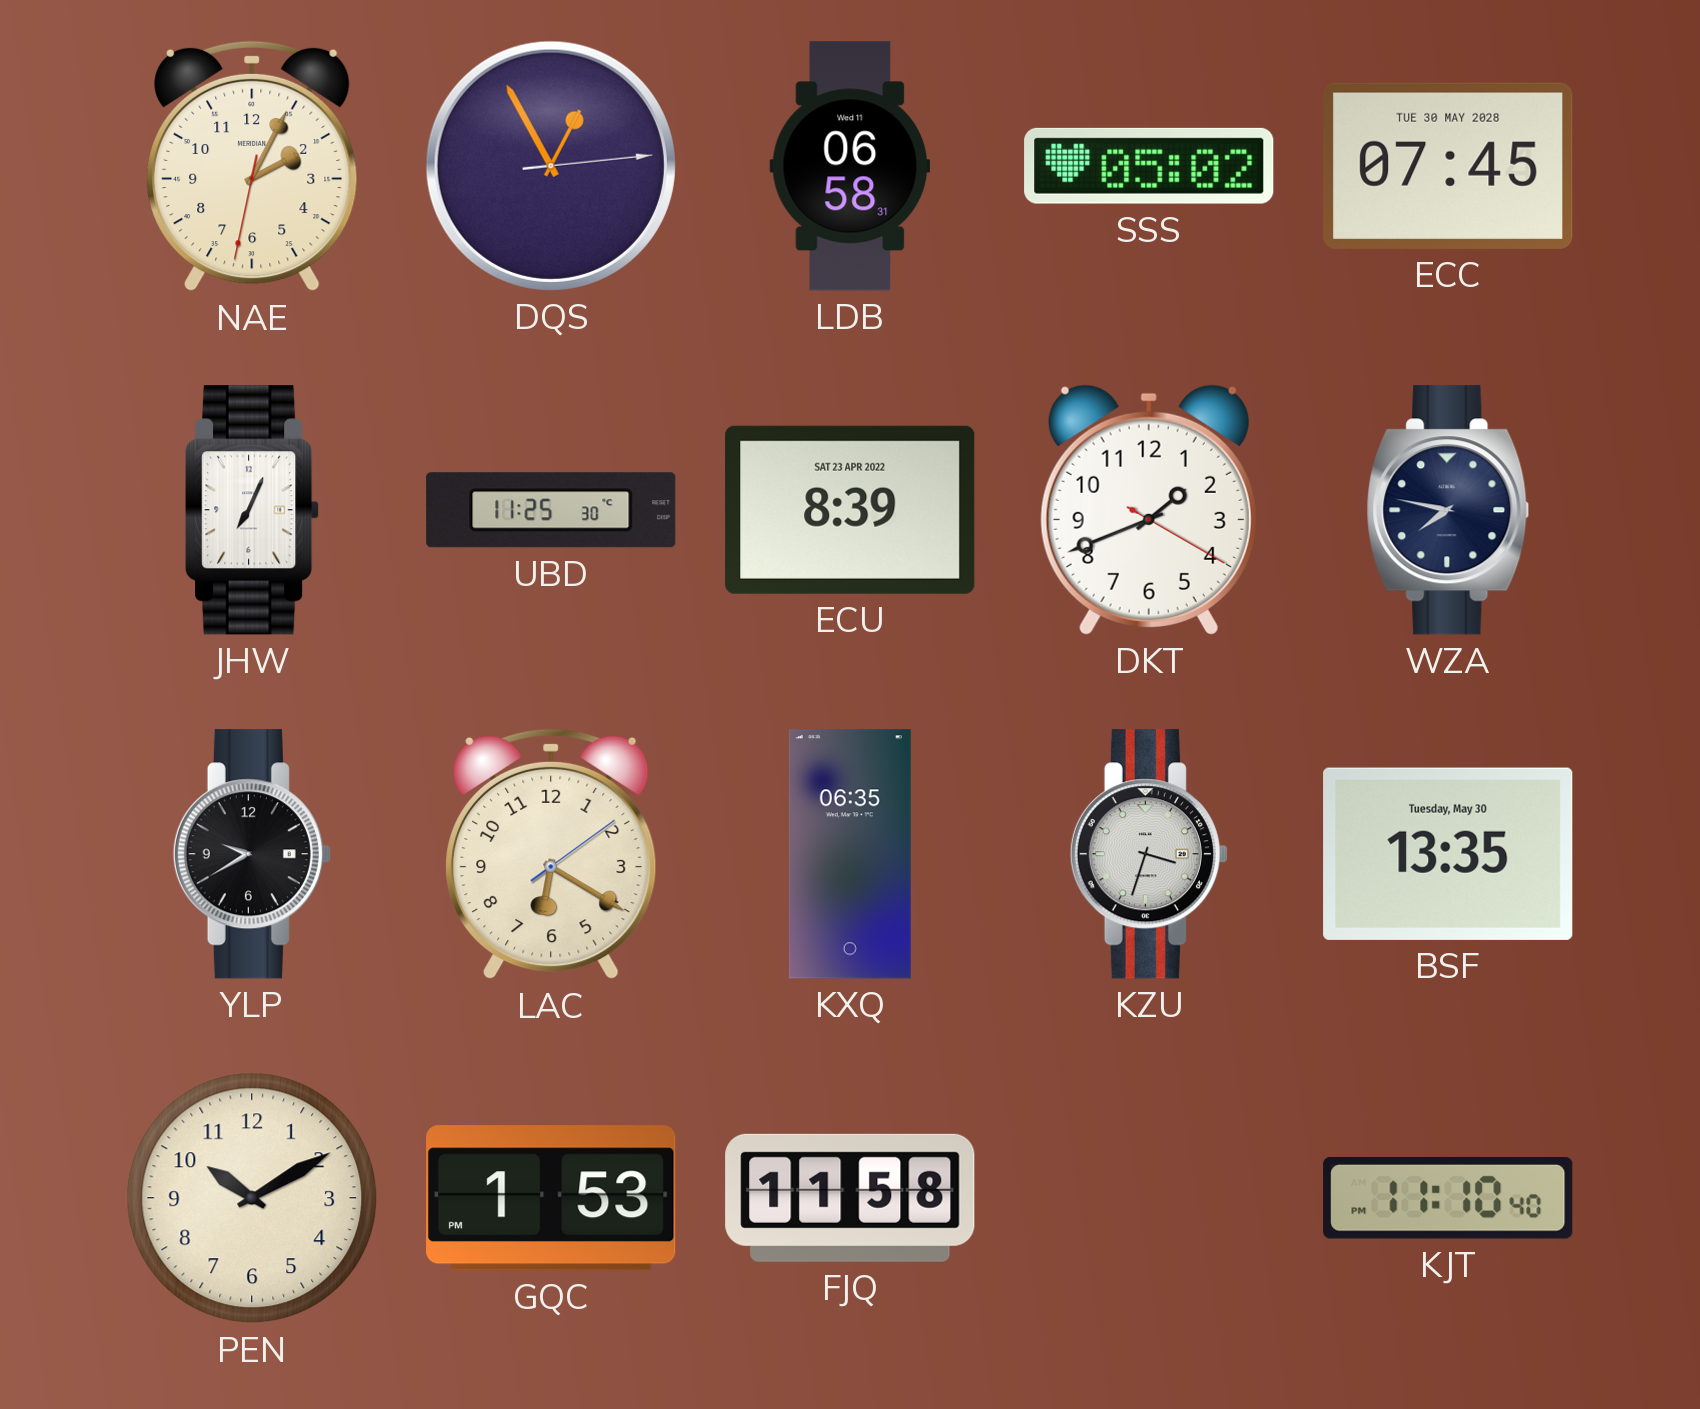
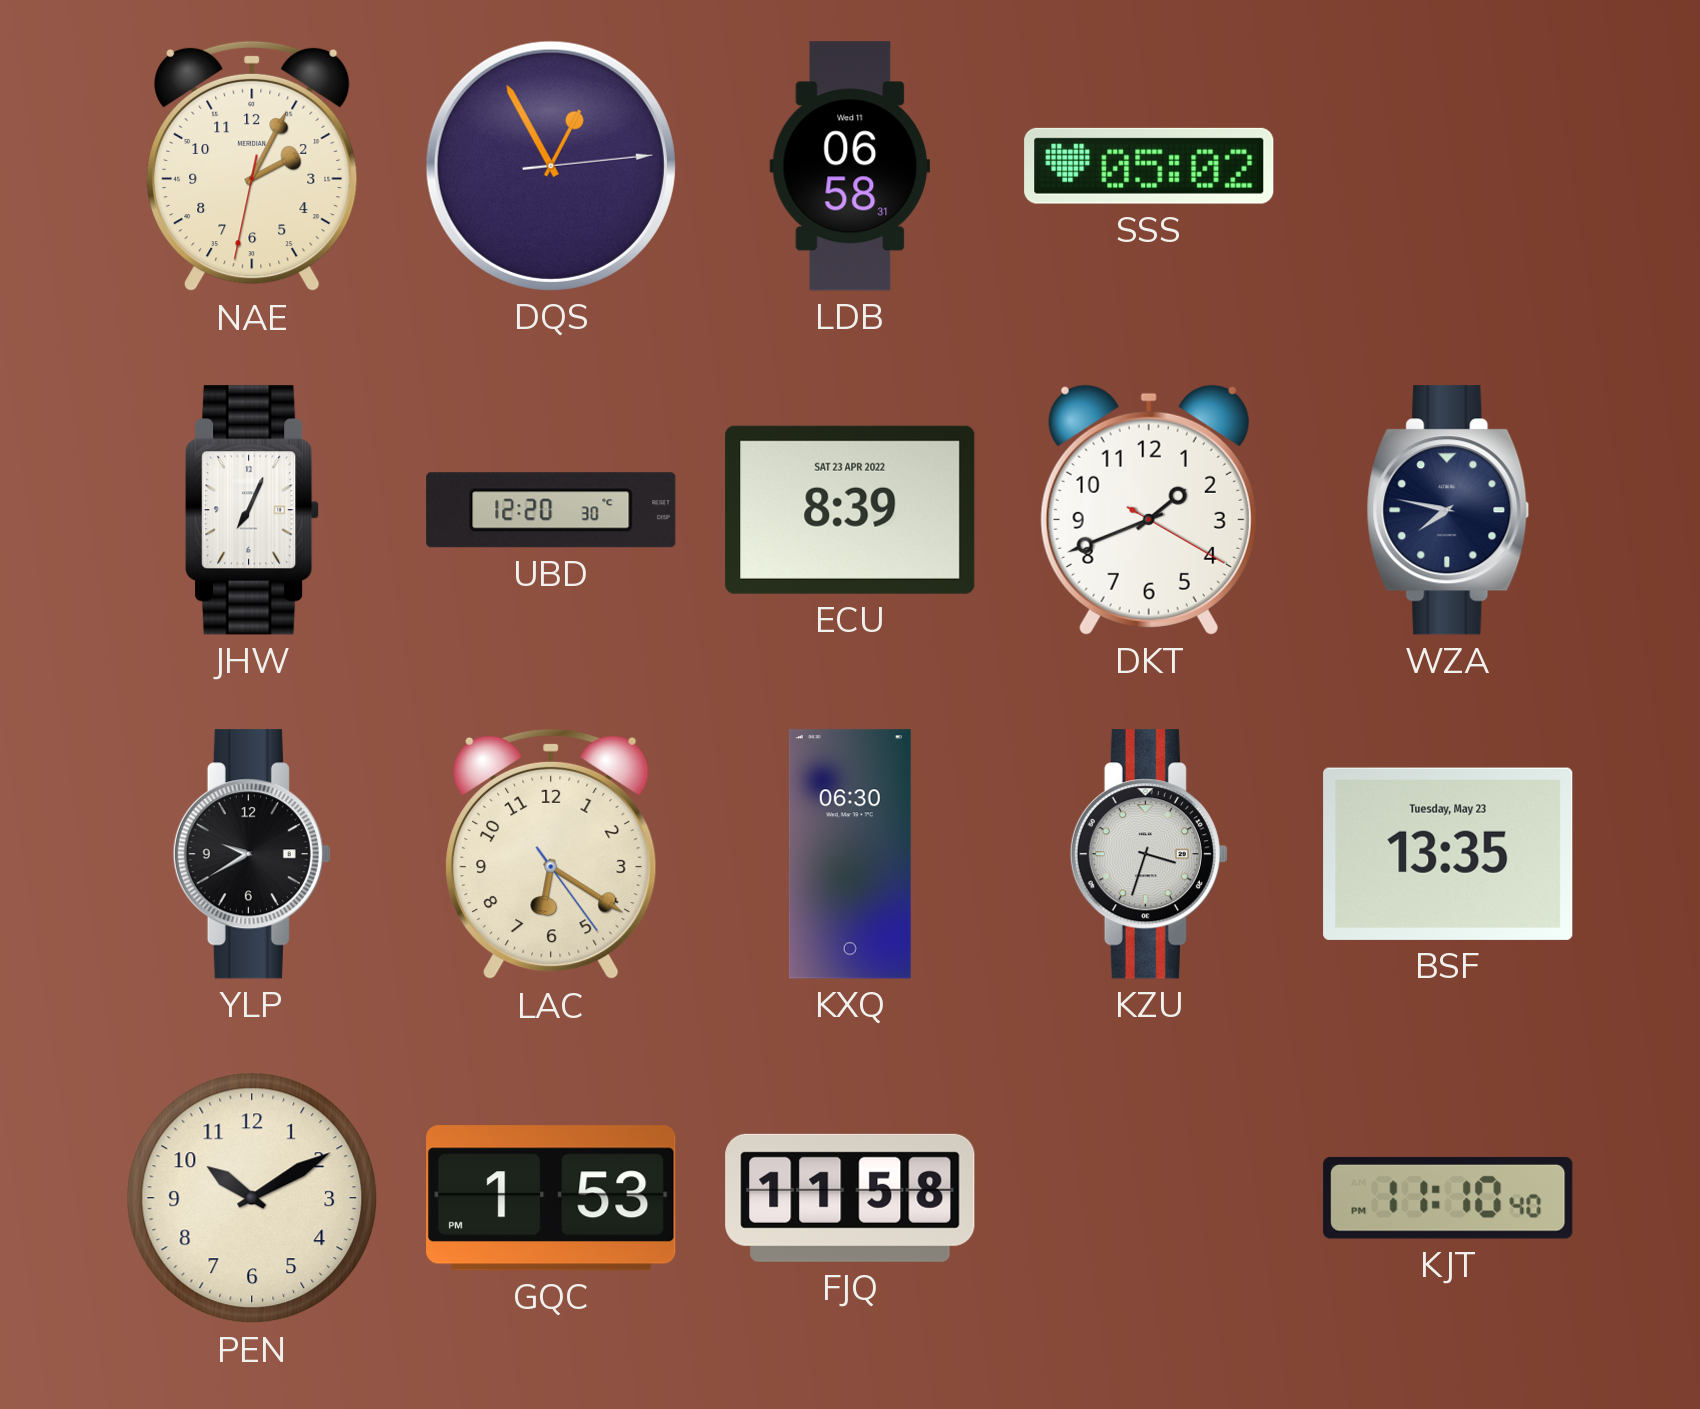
ECC: 07:45 -> none
UBD: 11:25 -> 12:20
LAC: 6:20:09 -> 6:20:24
KXQ: 06:35 -> 06:30
BSF date: Tuesday, May 30 -> Tuesday, May 23
